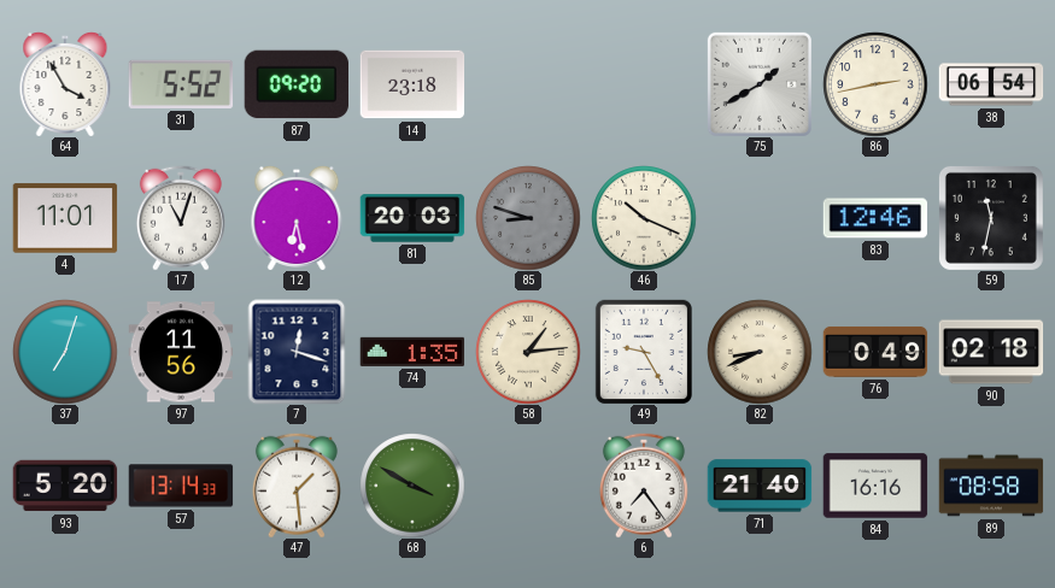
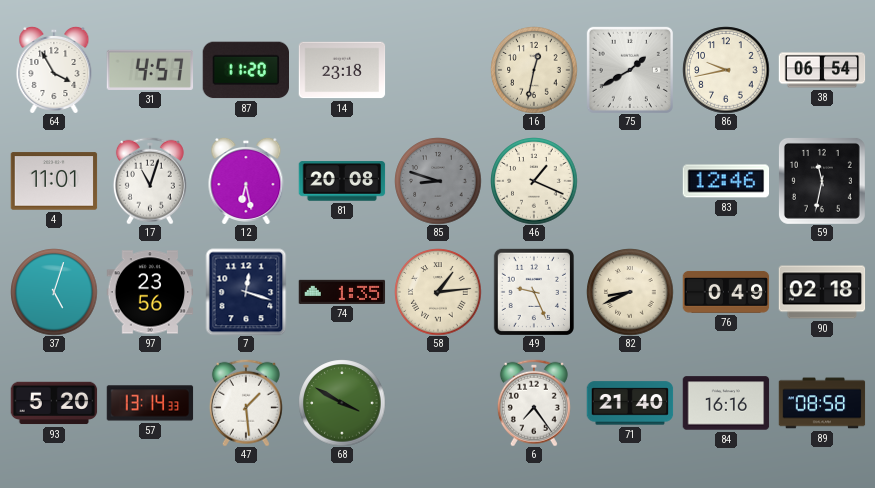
31: 5:52 -> 4:57
87: 09:20 -> 11:20
16: none -> 12:32
86: 2:43 -> 9:43
81: 20:03 -> 20:08
46: 10:19 -> 1:19
37: 7:03 -> 5:03
97: 11:56 -> 23:56
49: 9:25 -> 9:26
